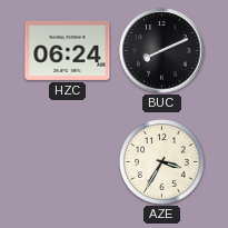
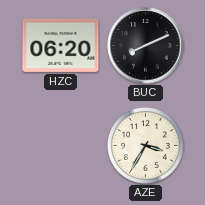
HZC: 06:24 -> 06:20
